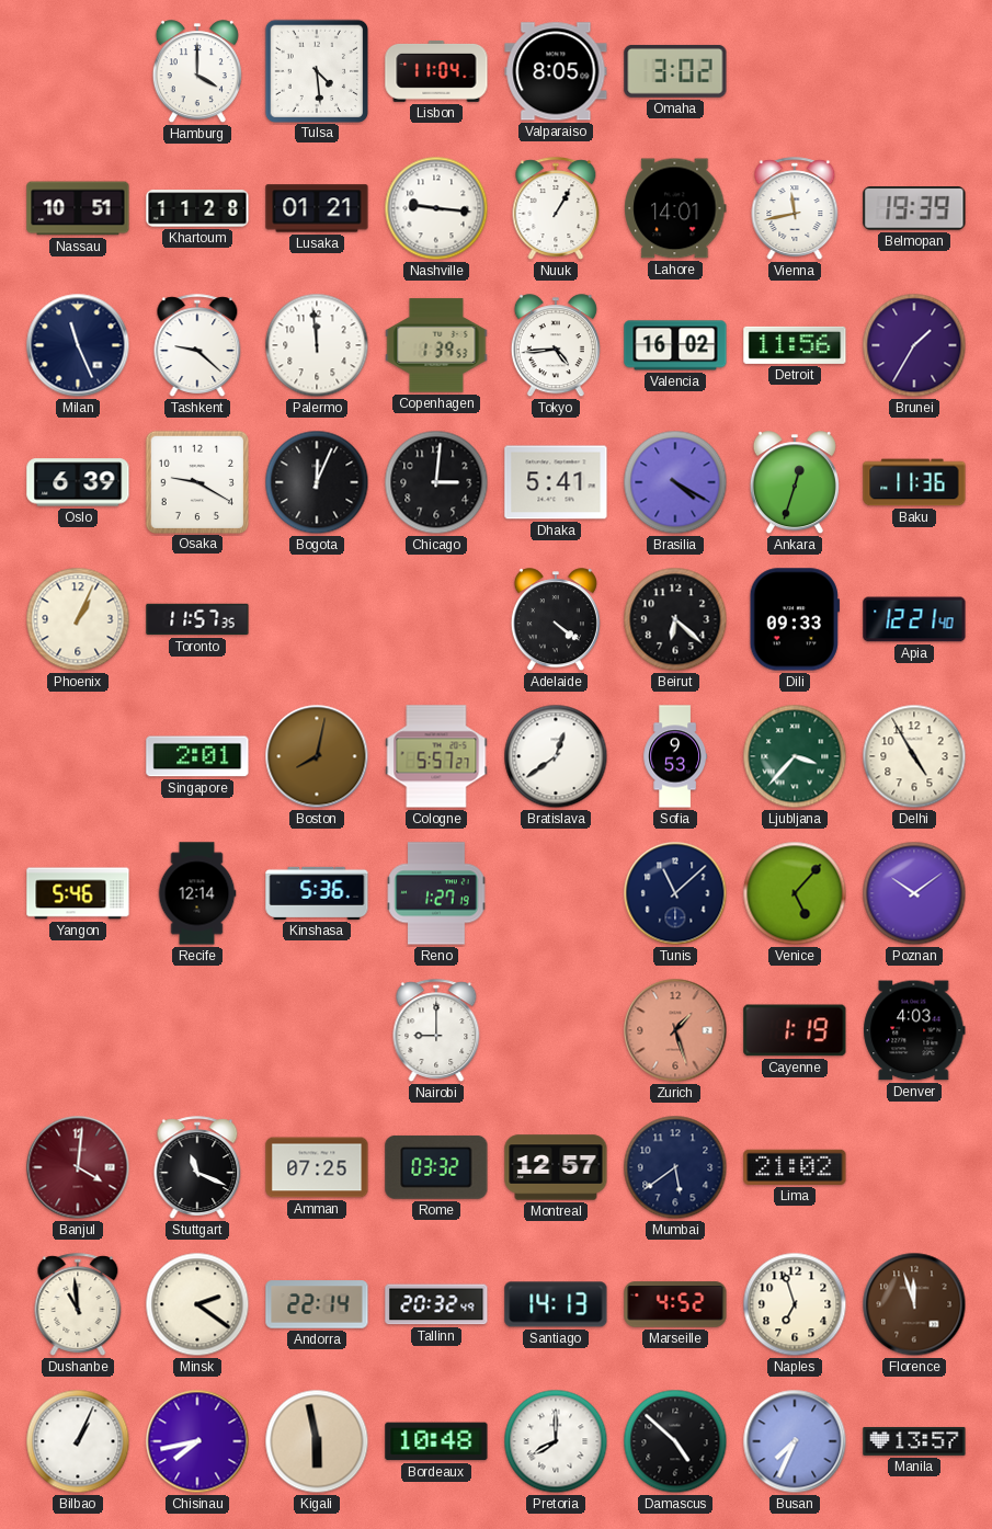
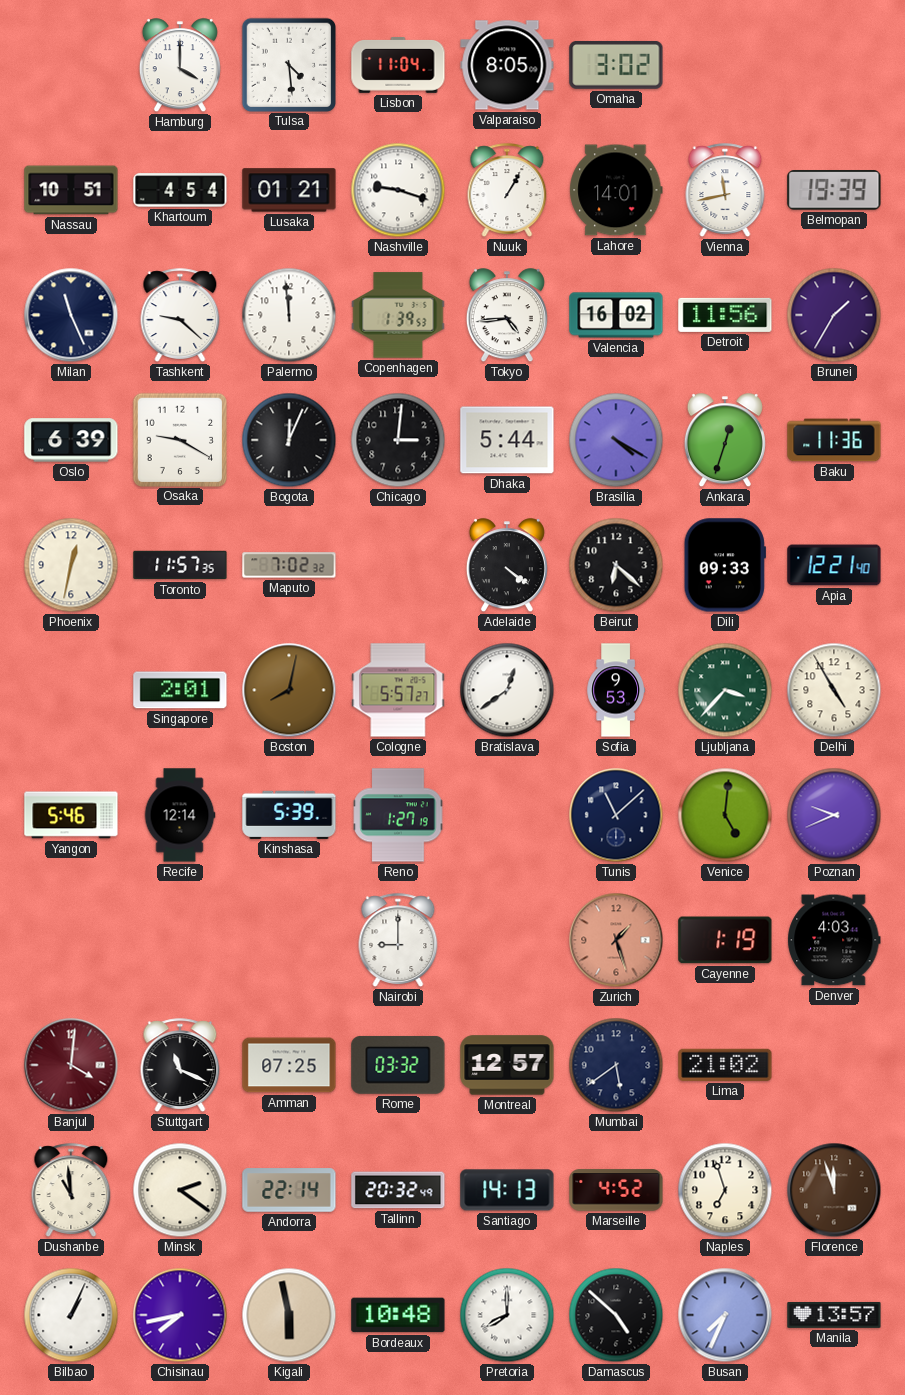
Khartoum: 11:28 -> 4:54
Nashville: 9:16 -> 9:18
Dhaka: 5:41 -> 5:44
Phoenix: 1:04 -> 12:32
Maputo: none -> 7:02
Kinshasa: 5:36 -> 5:39
Venice: 5:07 -> 5:01
Poznan: 10:09 -> 9:41
